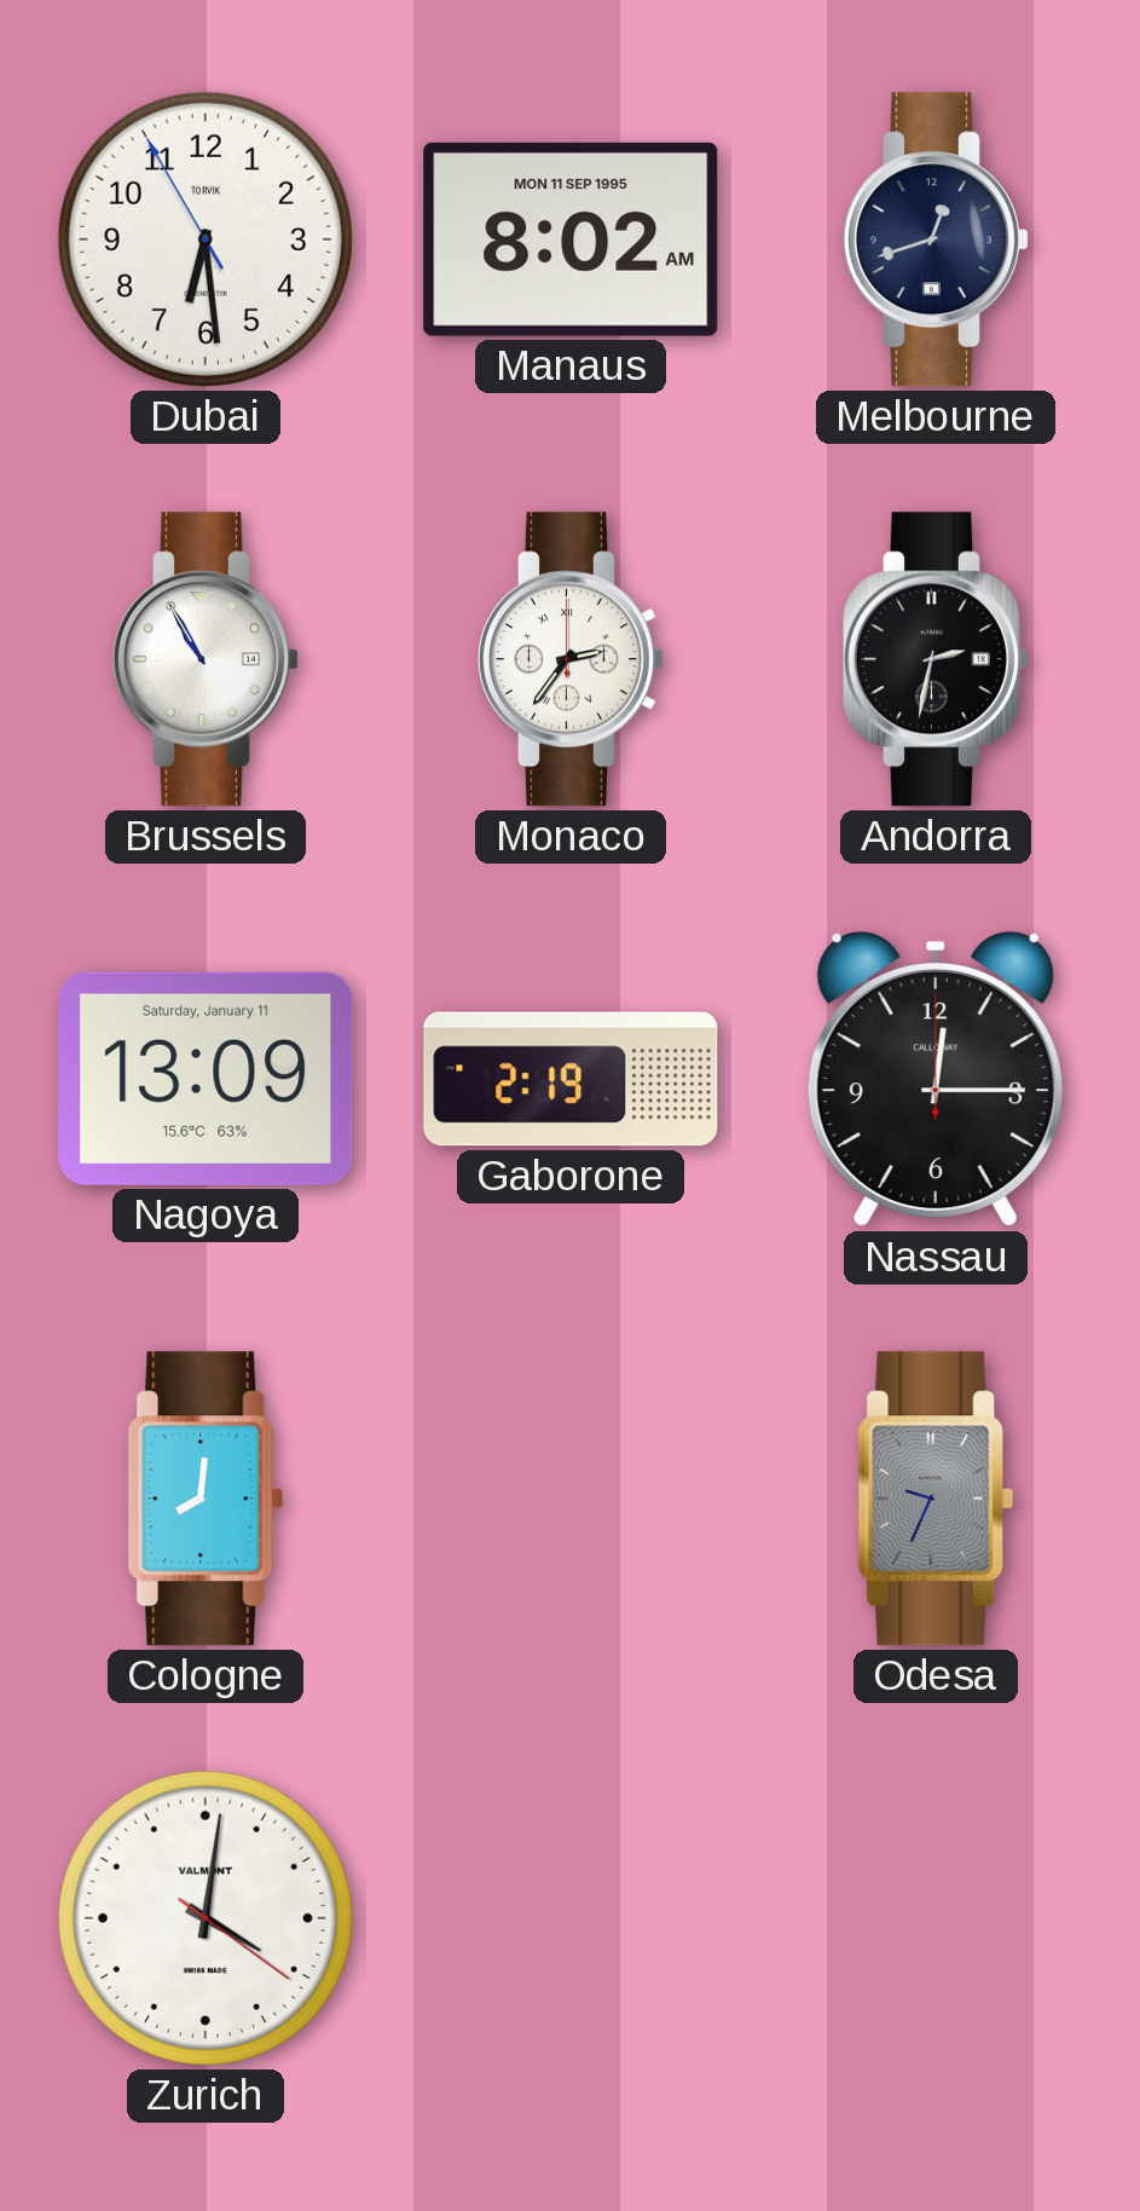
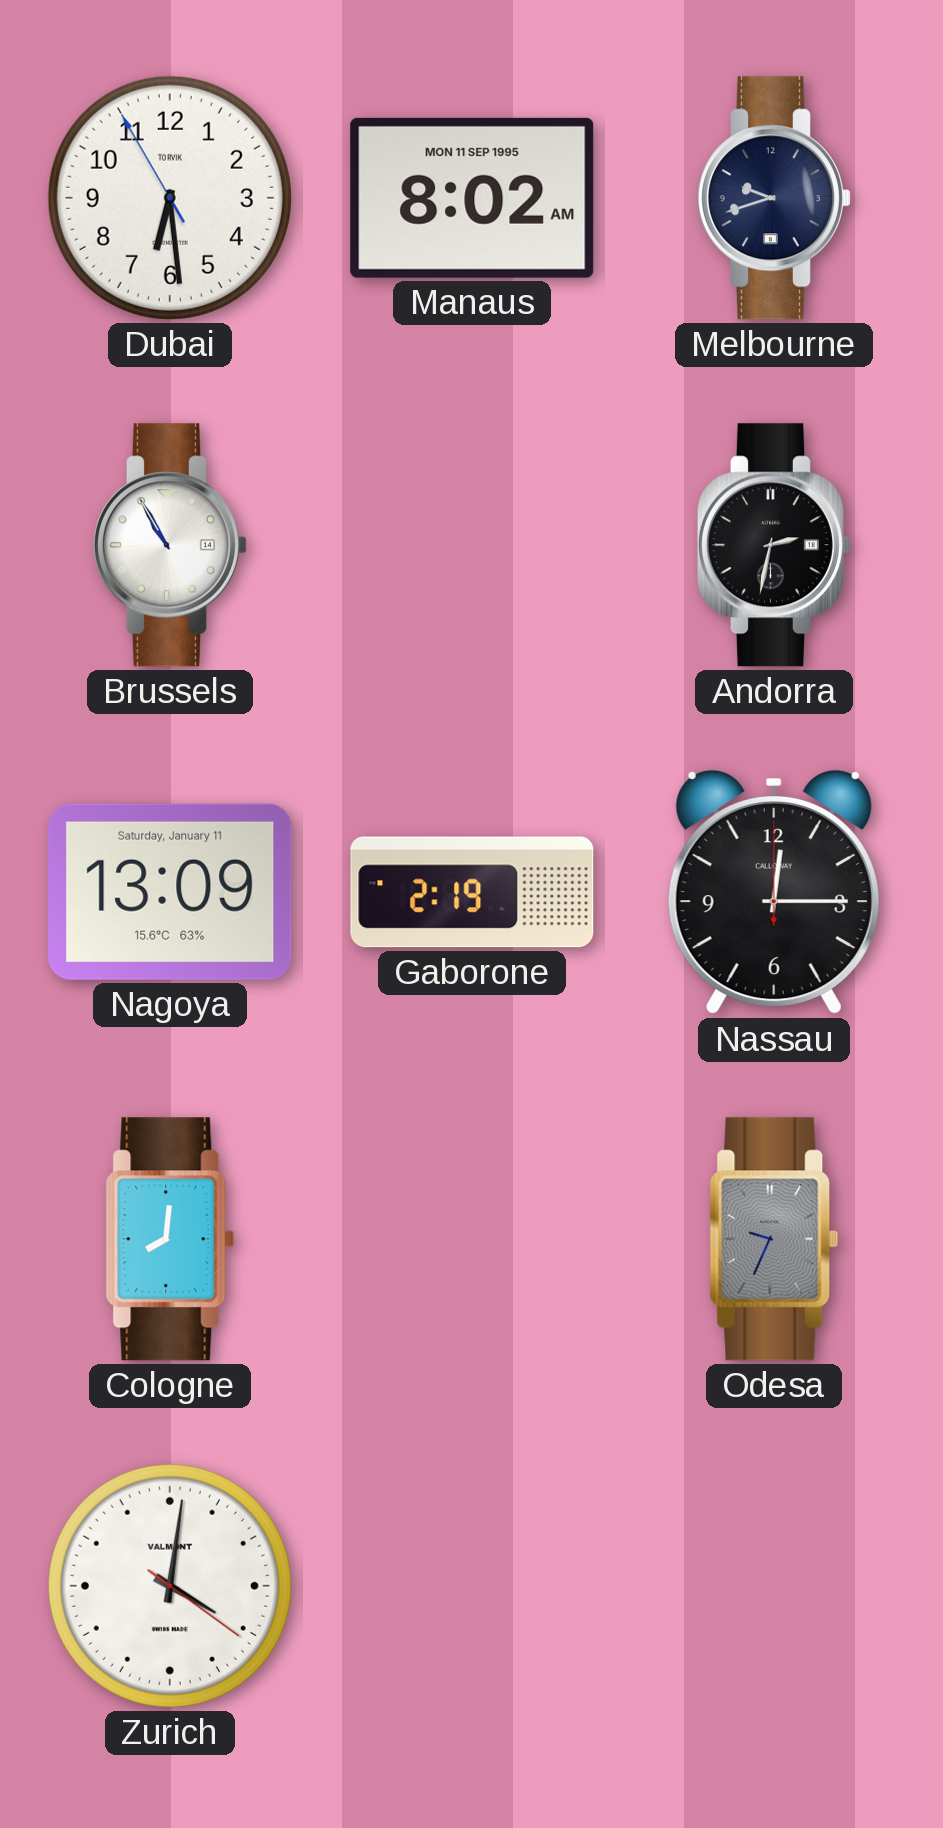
Melbourne: 12:42 -> 9:42
Monaco: 2:36 -> none
